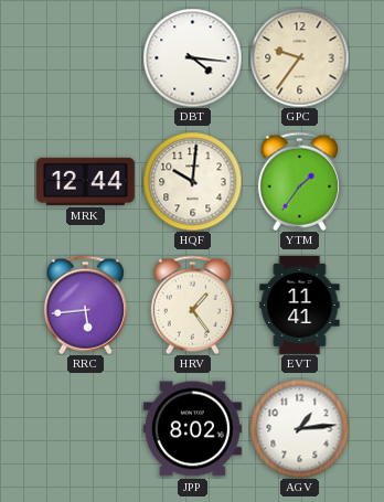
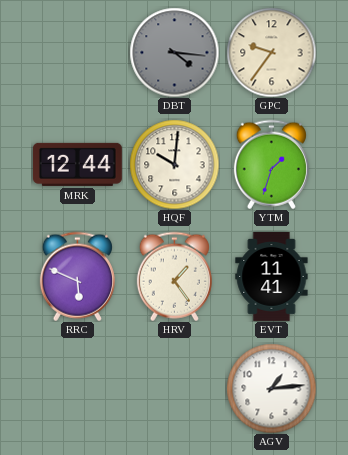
DBT dial: white -> grey
YTM: 1:36 -> 1:33
RRC: 5:44 -> 5:49
JPP: 8:02 -> none
